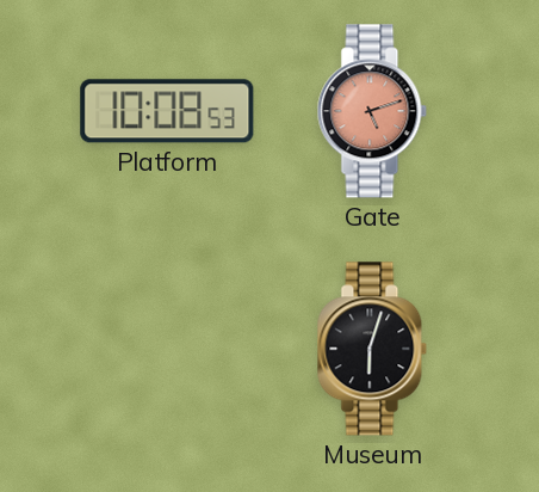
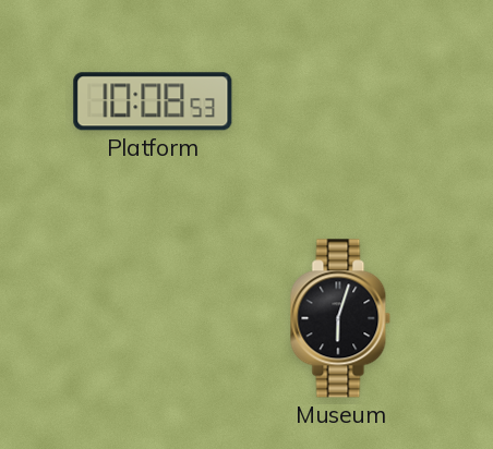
Gate: 5:12 -> none
